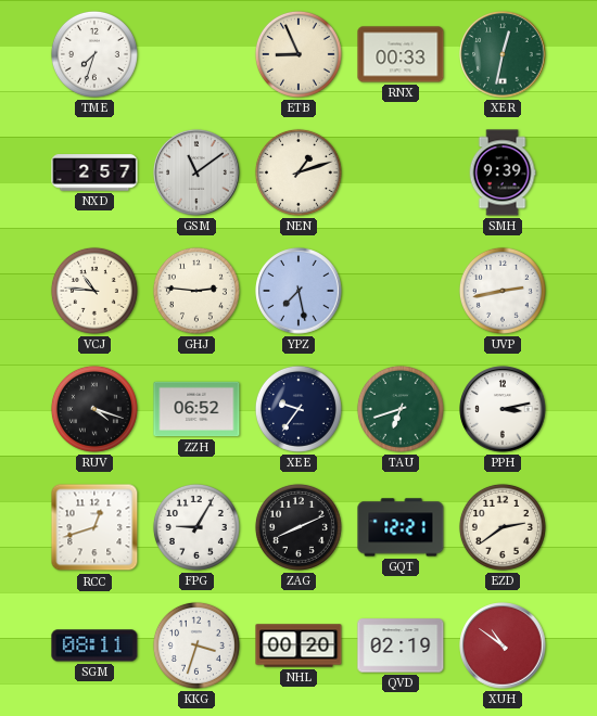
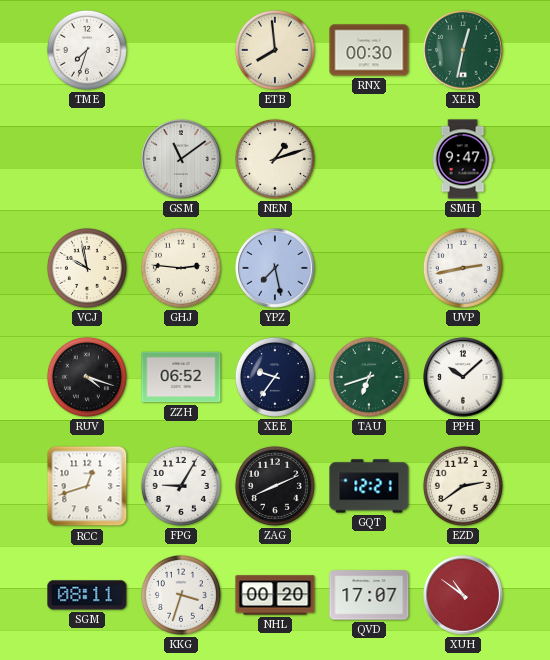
ETB: 8:56 -> 7:59
RNX: 00:33 -> 00:30
NXD: 2:57 -> none
SMH: 9:39 -> 9:47
VCJ: 10:46 -> 9:58
PPH: 3:13 -> 10:08
QVD: 02:19 -> 17:07
